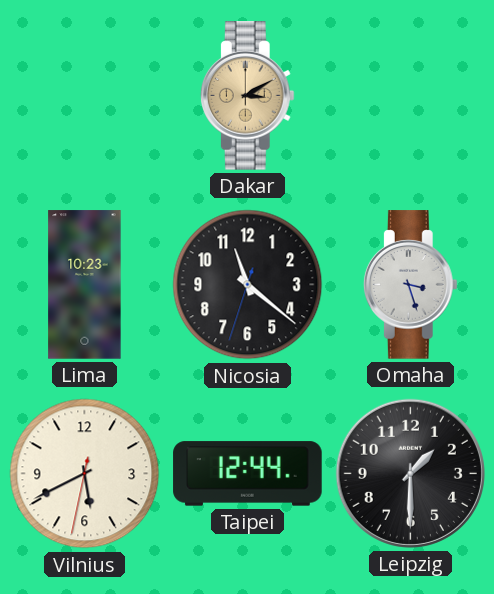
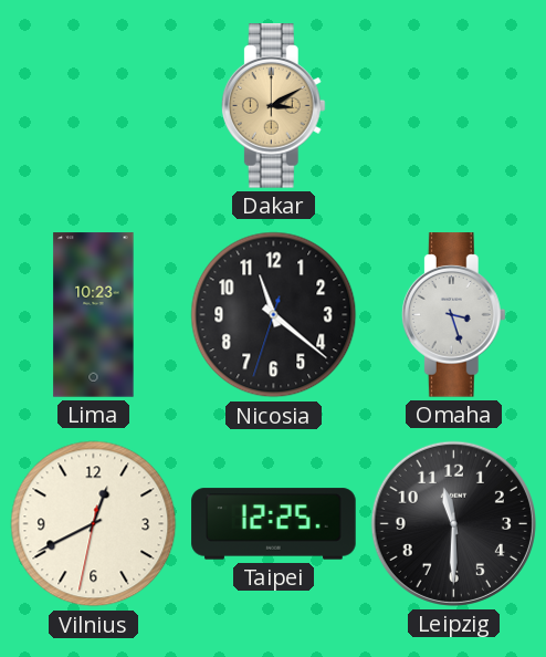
Vilnius: 5:40 -> 12:40
Taipei: 12:44 -> 12:25
Leipzig: 1:30 -> 11:30
